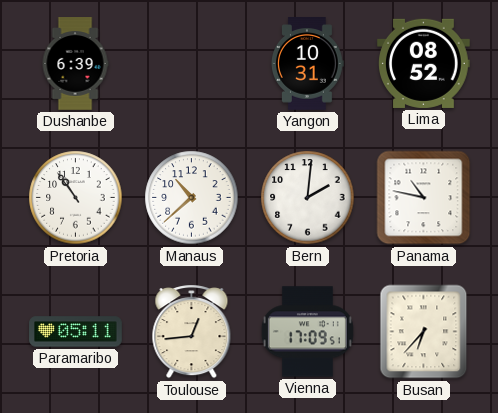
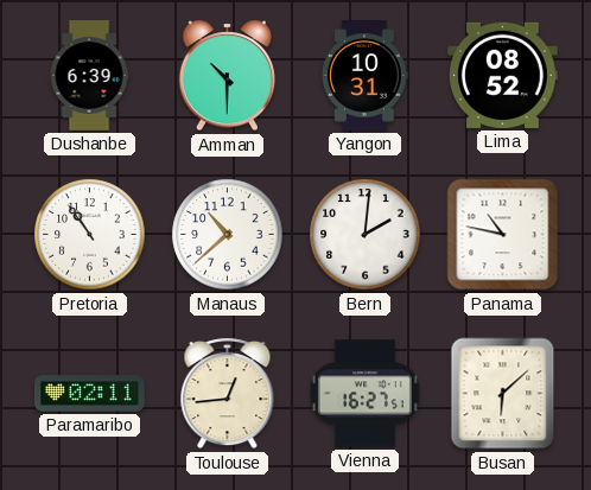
Amman: none -> 10:30
Paramaribo: 05:11 -> 02:11
Vienna: 17:09 -> 16:27
Busan: 6:37 -> 6:08
